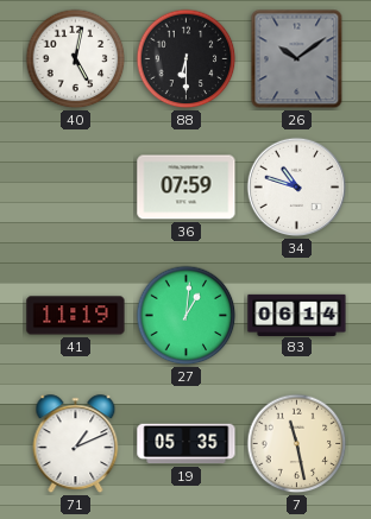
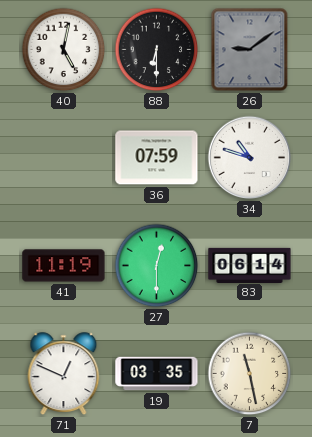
26: 10:09 -> 9:09
27: 1:01 -> 12:30
71: 1:11 -> 12:49
19: 05:35 -> 03:35
